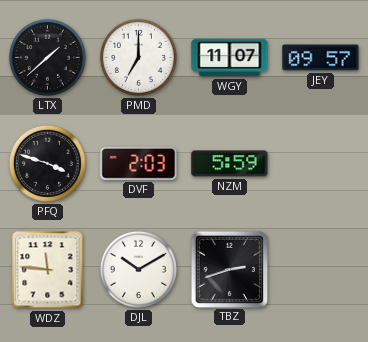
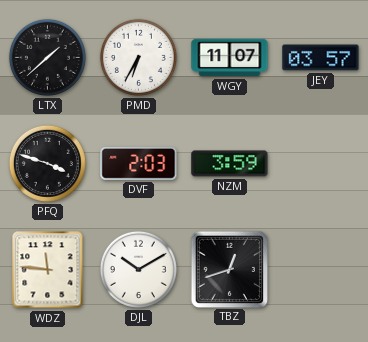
PMD: 7:00 -> 6:35
JEY: 09:57 -> 03:57
NZM: 5:59 -> 3:59
TBZ: 2:42 -> 12:42
